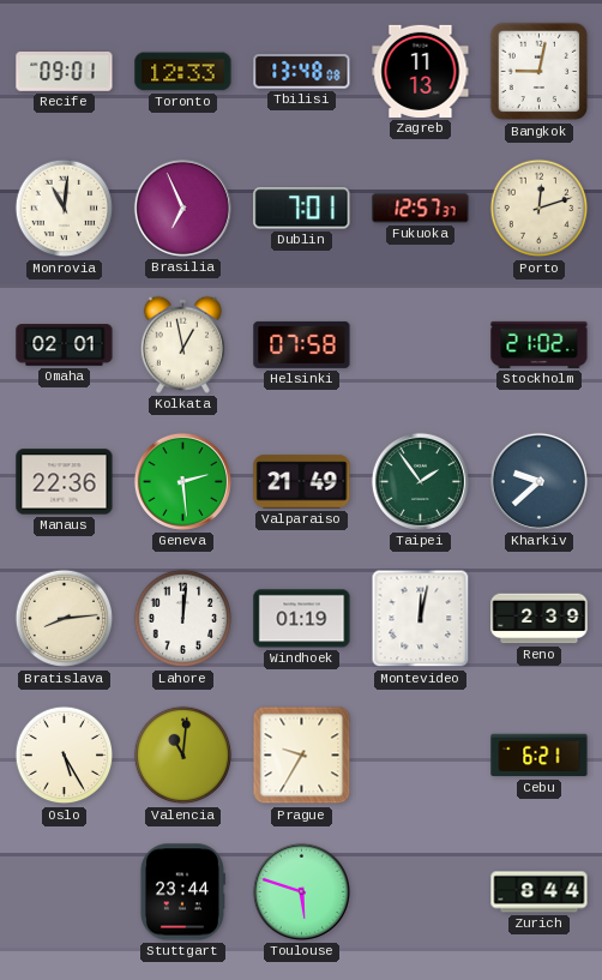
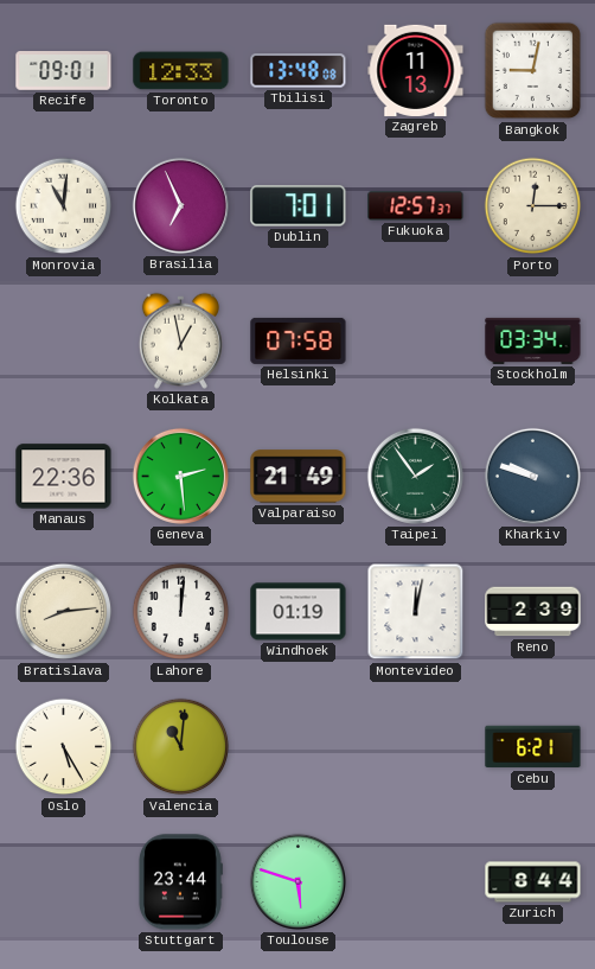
Porto: 12:12 -> 12:15
Omaha: 02:01 -> none
Stockholm: 21:02 -> 03:34
Kharkiv: 9:38 -> 9:48
Prague: 9:35 -> none
